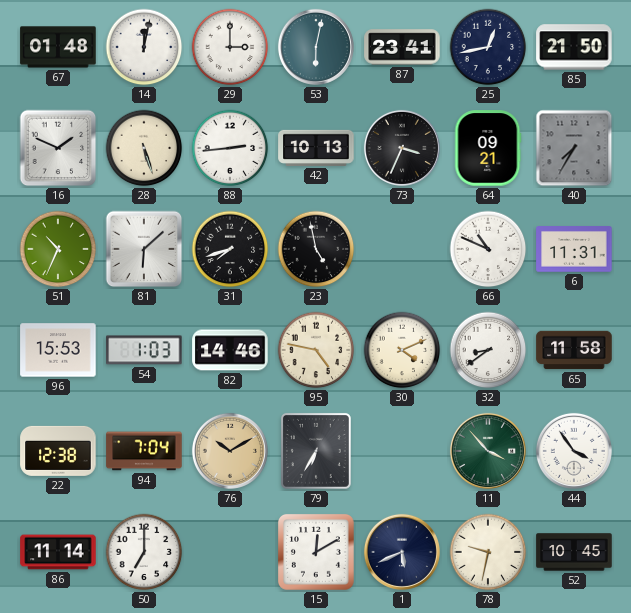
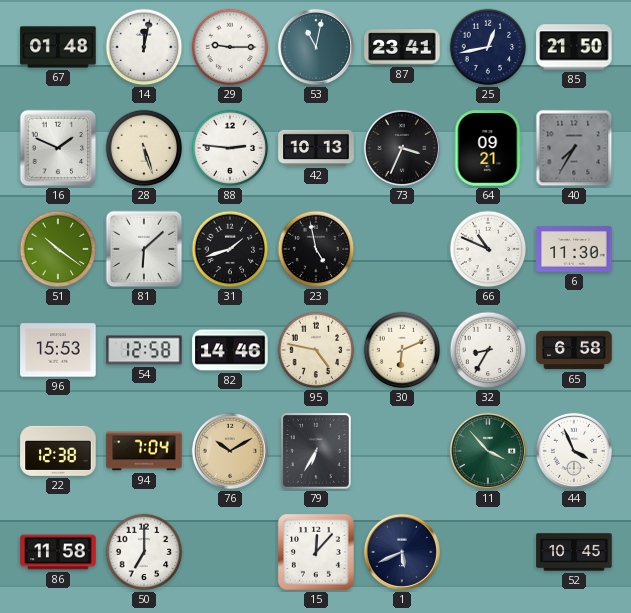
29: 3:00 -> 9:15
53: 6:02 -> 11:02
88: 2:44 -> 2:46
51: 10:34 -> 10:21
31: 7:42 -> 1:42
6: 11:31 -> 11:30
54: 1:03 -> 12:58
30: 4:11 -> 6:11
32: 8:39 -> 8:35
65: 11:58 -> 6:58
44: 3:54 -> 3:56
86: 11:14 -> 11:58
15: 12:10 -> 12:07
78: 9:32 -> none
